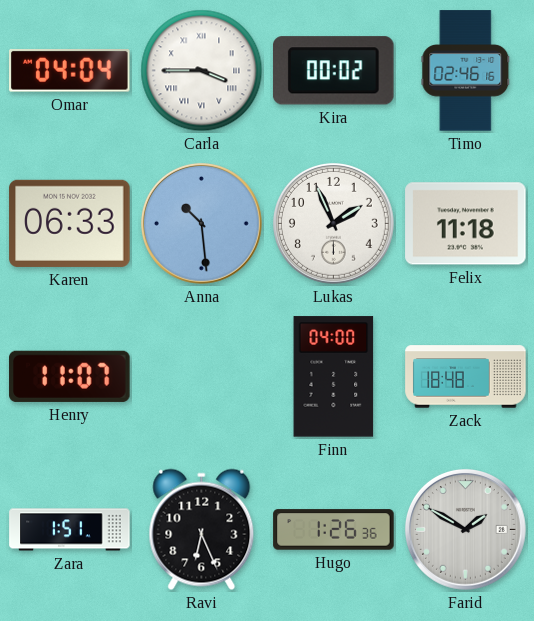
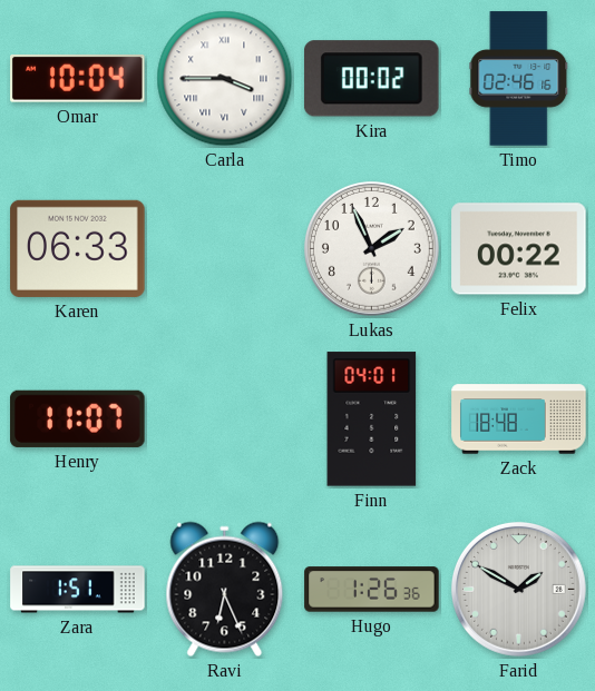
Omar: 04:04 -> 10:04
Anna: 10:29 -> none
Felix: 11:18 -> 00:22
Finn: 04:00 -> 04:01
